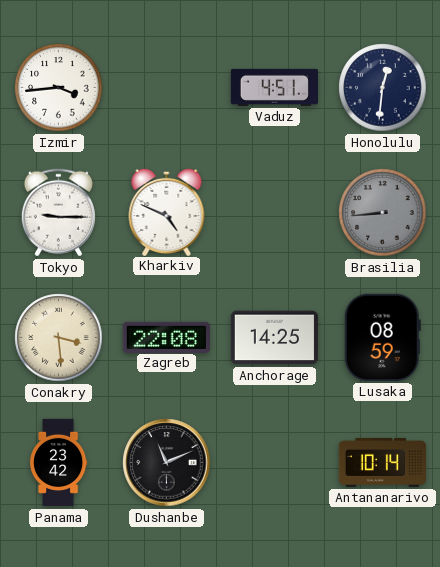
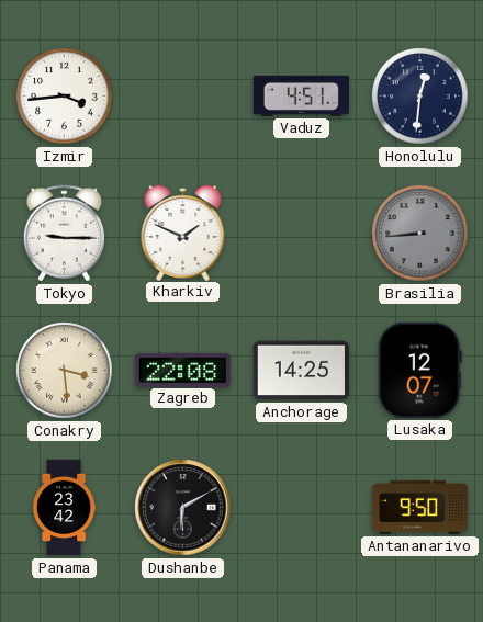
Kharkiv: 4:49 -> 1:49
Lusaka: 08:59 -> 12:07
Dushanbe: 11:11 -> 6:10
Antananarivo: 10:14 -> 9:50
